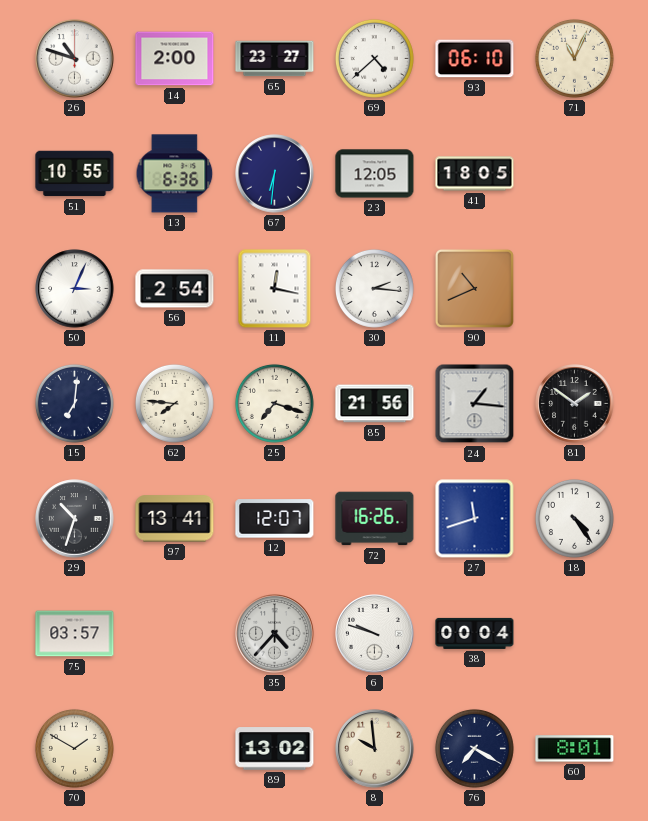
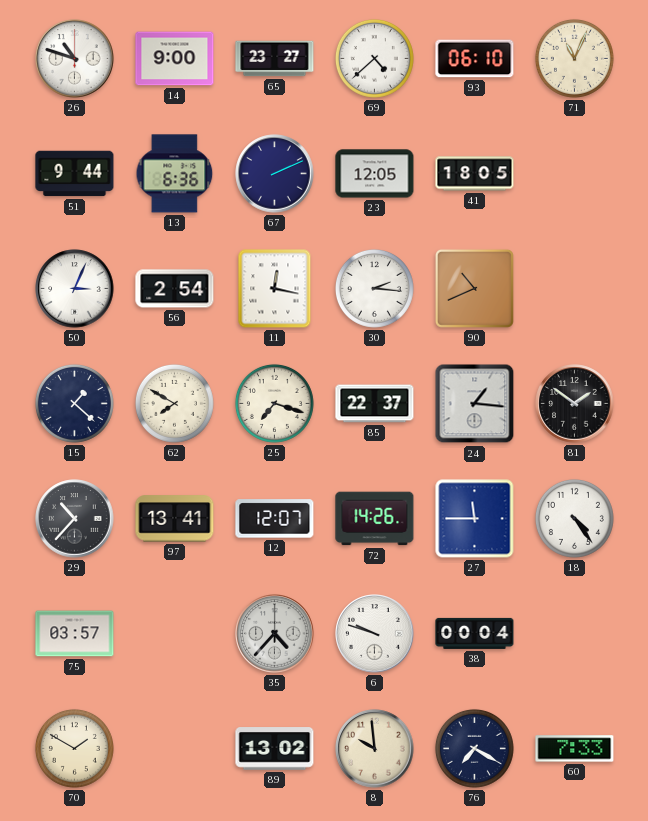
14: 2:00 -> 9:00
51: 10:55 -> 9:44
67: 6:31 -> 2:11
15: 7:01 -> 1:22
62: 7:46 -> 7:50
85: 21:56 -> 22:37
29: 10:33 -> 10:37
72: 16:26 -> 14:26
27: 11:42 -> 11:45
60: 8:01 -> 7:33
